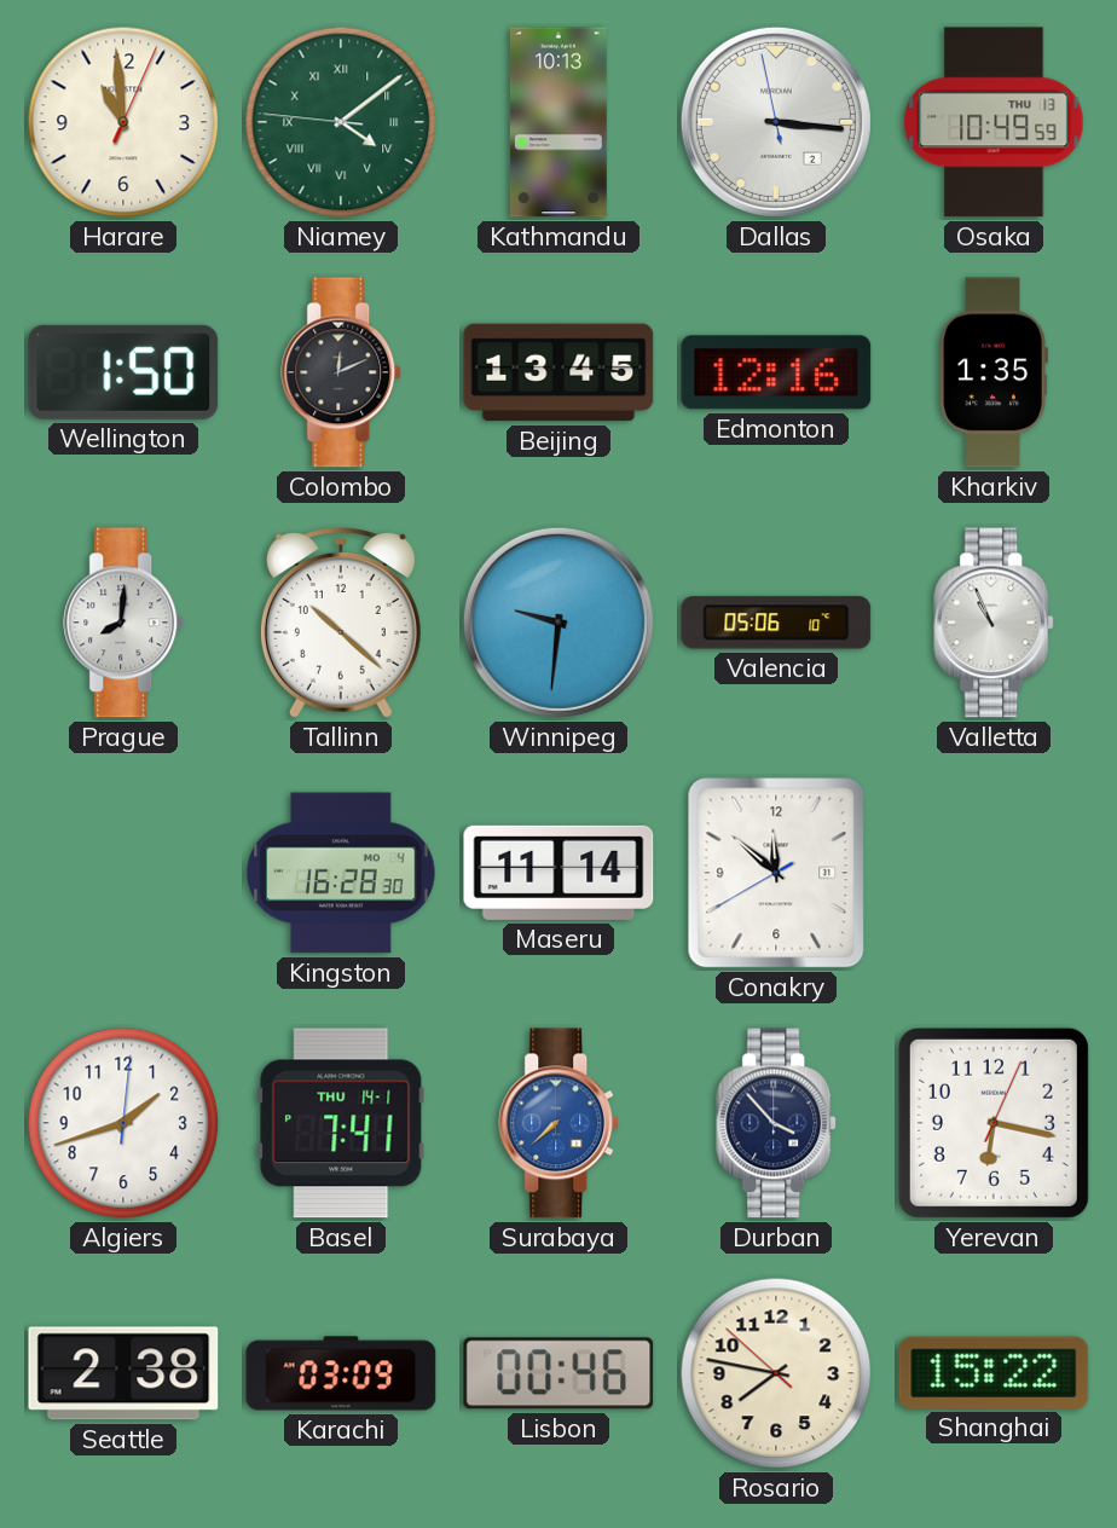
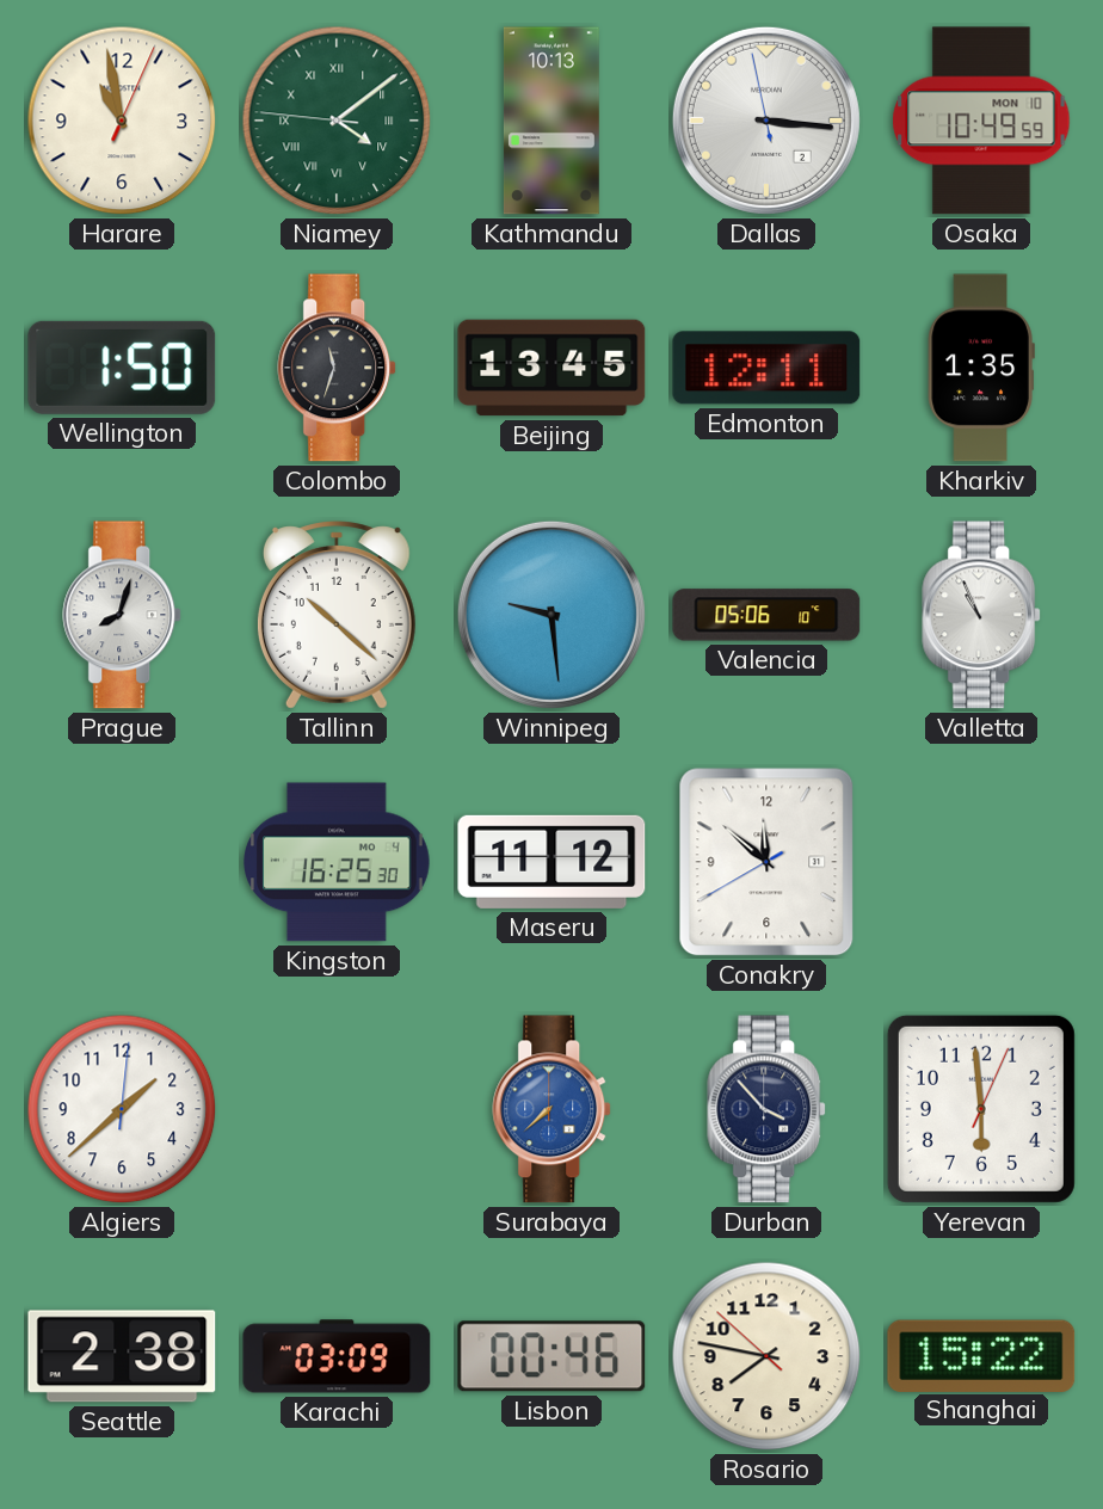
Harare: 10:59 -> 10:58
Osaka date: THU 13 -> MON 10
Colombo: 12:11 -> 11:33
Edmonton: 12:16 -> 12:11
Prague: 8:01 -> 8:03
Winnipeg: 9:31 -> 9:29
Kingston: 16:28 -> 16:25
Maseru: 11:14 -> 11:12
Algiers: 1:42 -> 1:38
Basel: 7:41 -> none
Yerevan: 6:17 -> 5:59
